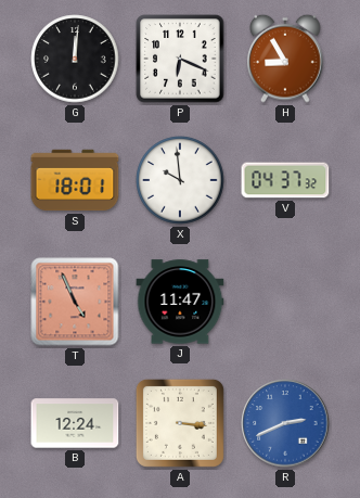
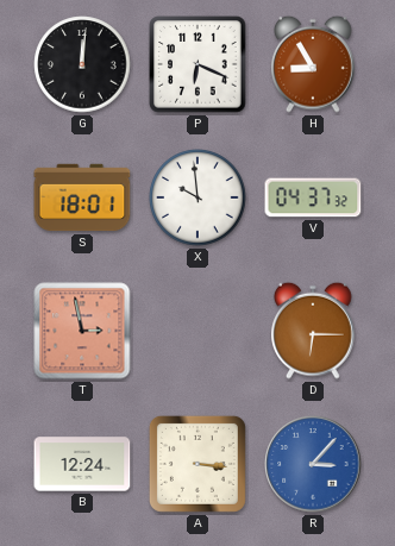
T: 4:56 -> 2:58
J: 11:47 -> none
D: none -> 6:15
R: 2:41 -> 3:07
